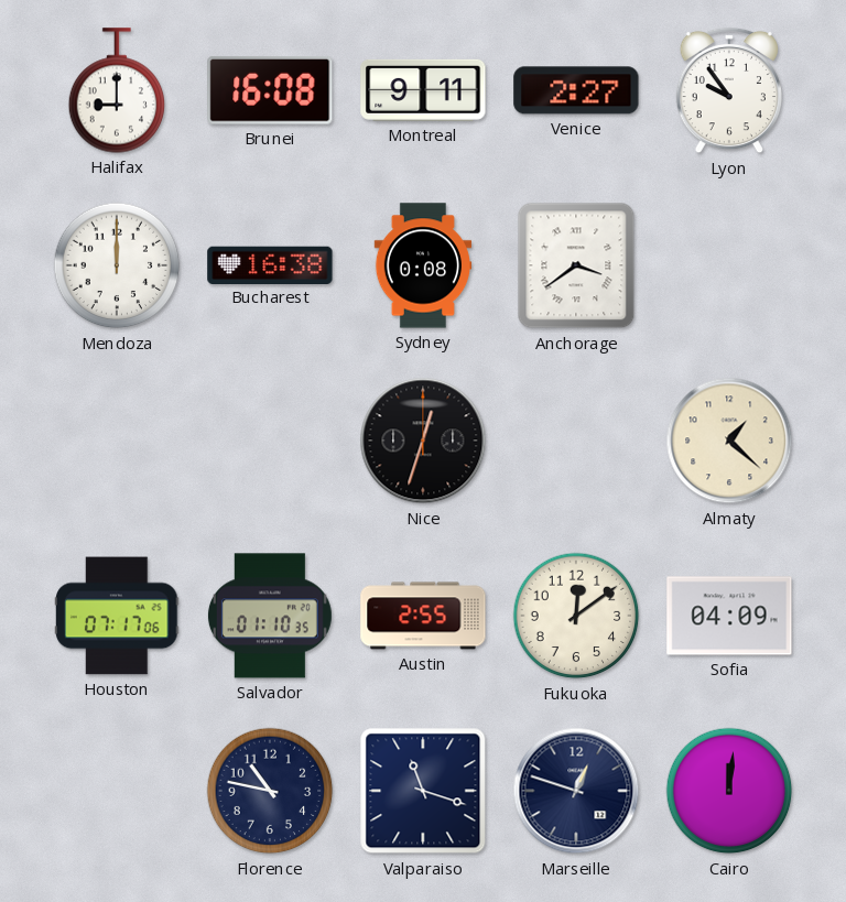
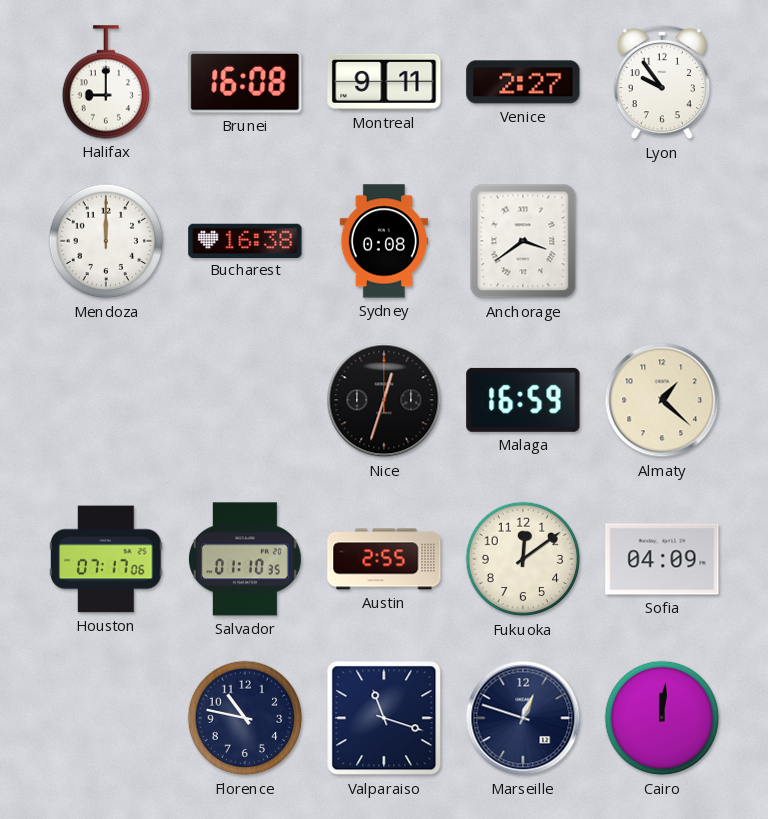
Malaga: none -> 16:59
